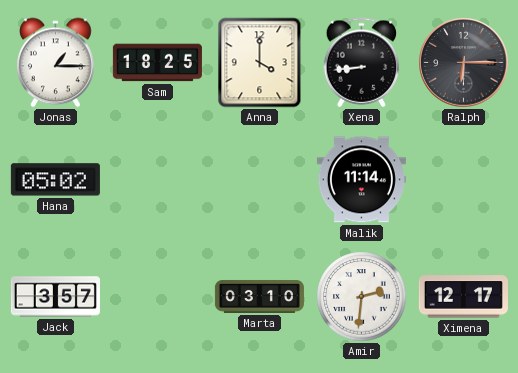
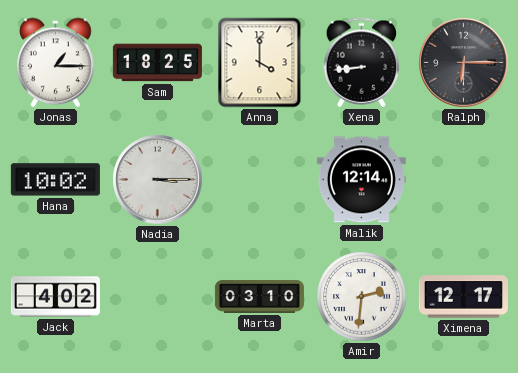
Hana: 05:02 -> 10:02
Nadia: none -> 3:15
Malik: 11:14 -> 12:14
Jack: 3:57 -> 4:02
